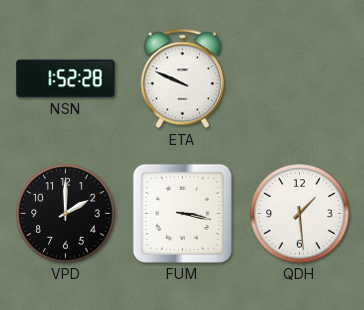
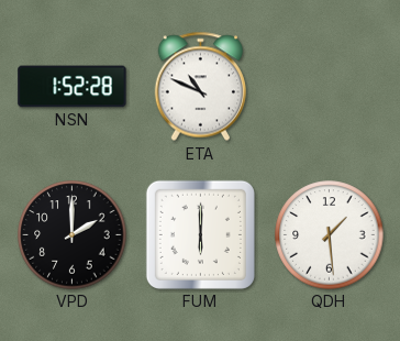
ETA: 9:49 -> 10:49
FUM: 3:17 -> 6:00
